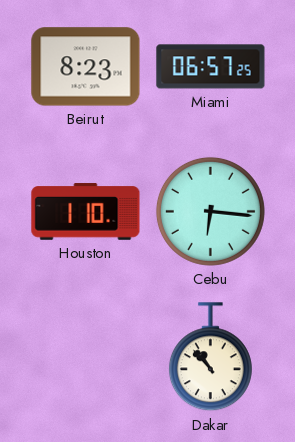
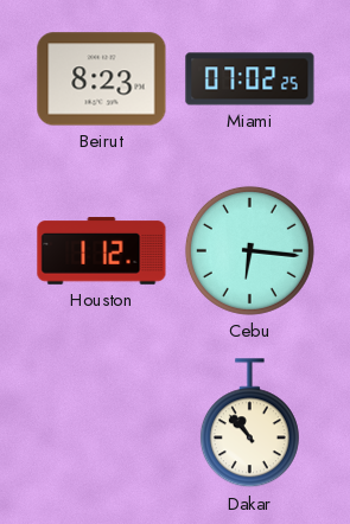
Miami: 06:57 -> 07:02
Houston: 1:10 -> 1:12
